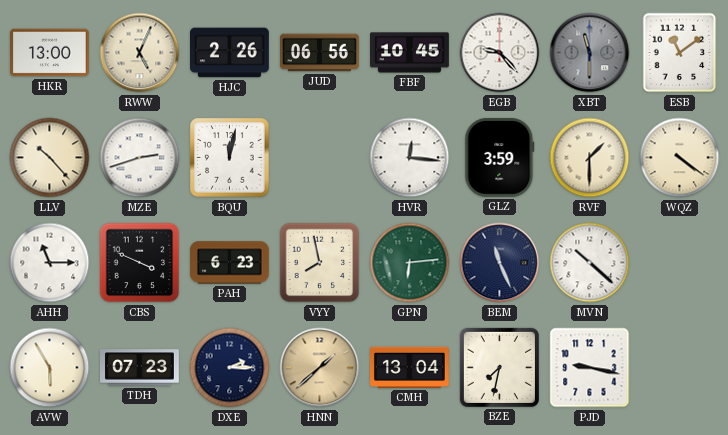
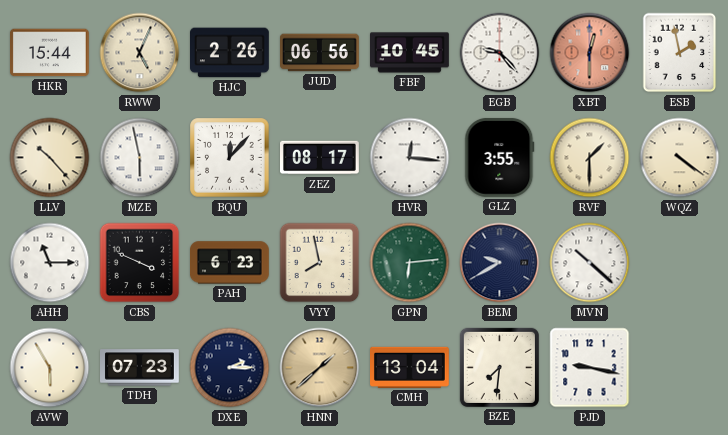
HKR: 13:00 -> 15:44
XBT: 11:30 -> 12:30
XBT dial: grey -> salmon
ESB: 11:09 -> 1:58
MZE: 2:42 -> 5:58
BQU: 12:02 -> 12:07
ZEZ: none -> 08:17
GLZ: 3:59 -> 3:55
BEM: 11:26 -> 9:40
BZE: 7:32 -> 7:31
